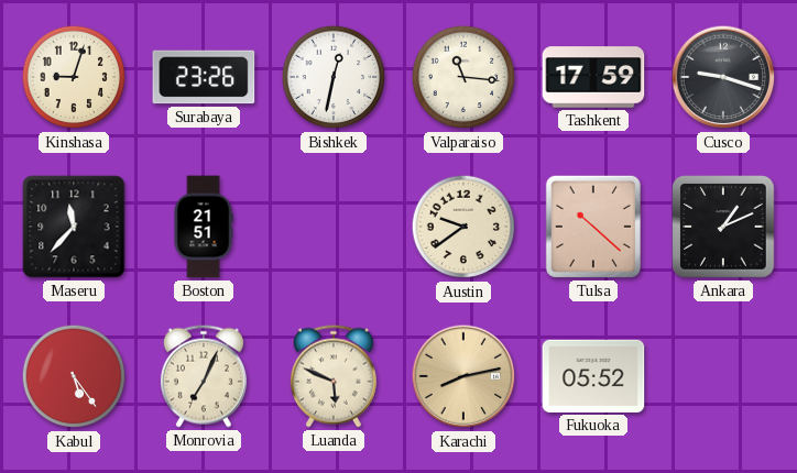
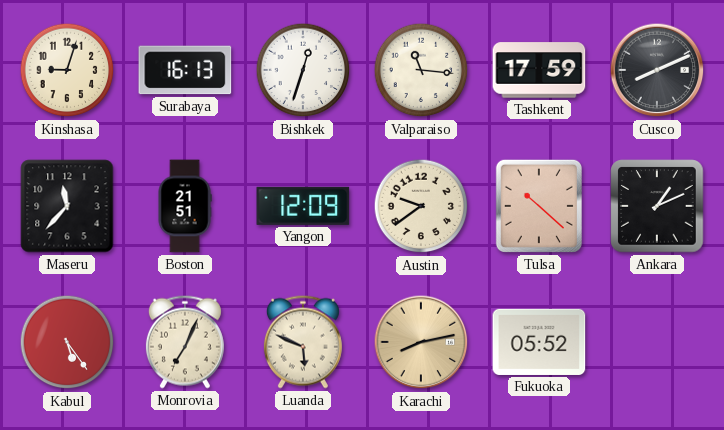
Surabaya: 23:26 -> 16:13
Bishkek: 12:32 -> 12:33
Cusco: 9:18 -> 8:11
Yangon: none -> 12:09
